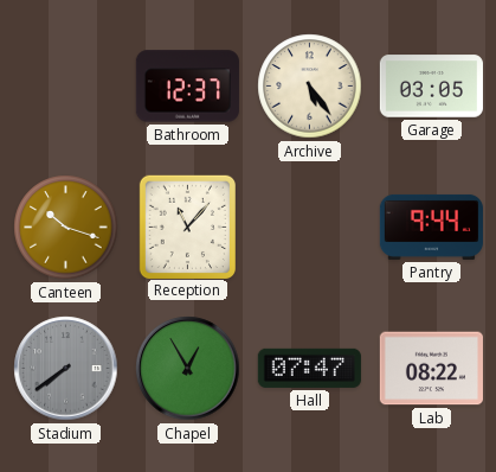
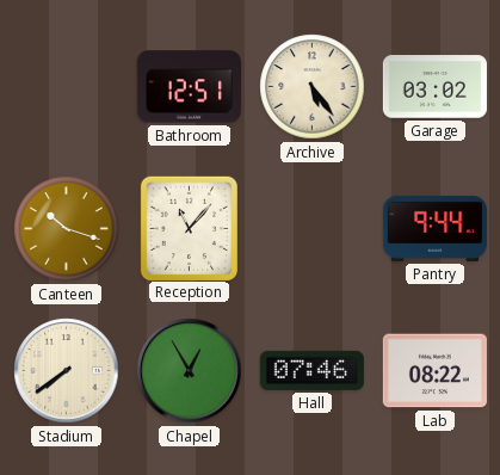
Bathroom: 12:37 -> 12:51
Garage: 03:05 -> 03:02
Stadium dial: grey -> cream
Hall: 07:47 -> 07:46
